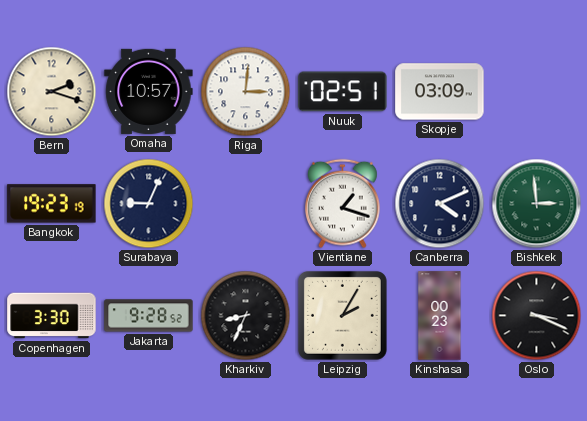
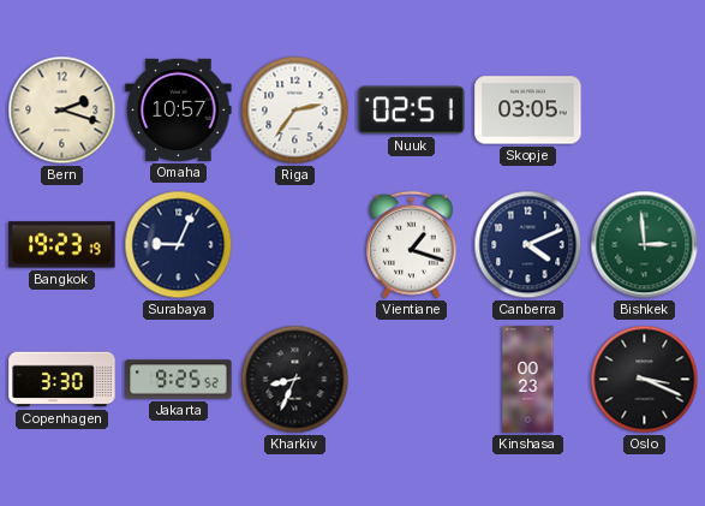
Riga: 3:01 -> 2:36
Skopje: 03:09 -> 03:05
Jakarta: 9:28 -> 9:25
Leipzig: 2:05 -> none
